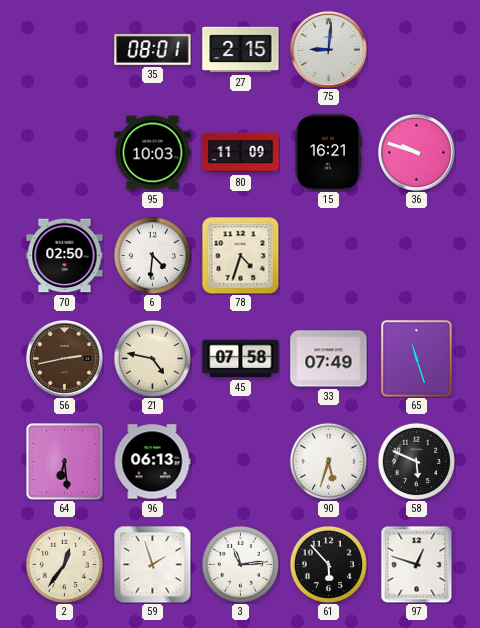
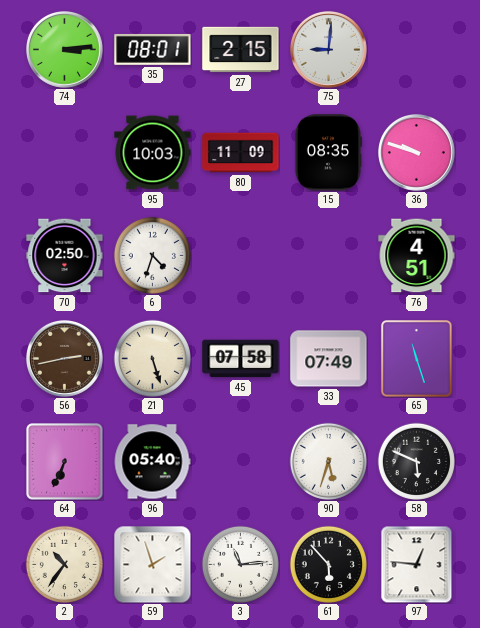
74: none -> 3:14
15: 16:21 -> 08:35
6: 4:31 -> 4:33
78: 4:33 -> none
76: none -> 4:51
21: 4:47 -> 5:27
64: 6:29 -> 6:34
96: 06:13 -> 05:40
2: 12:36 -> 10:36
97: 12:48 -> 12:46
